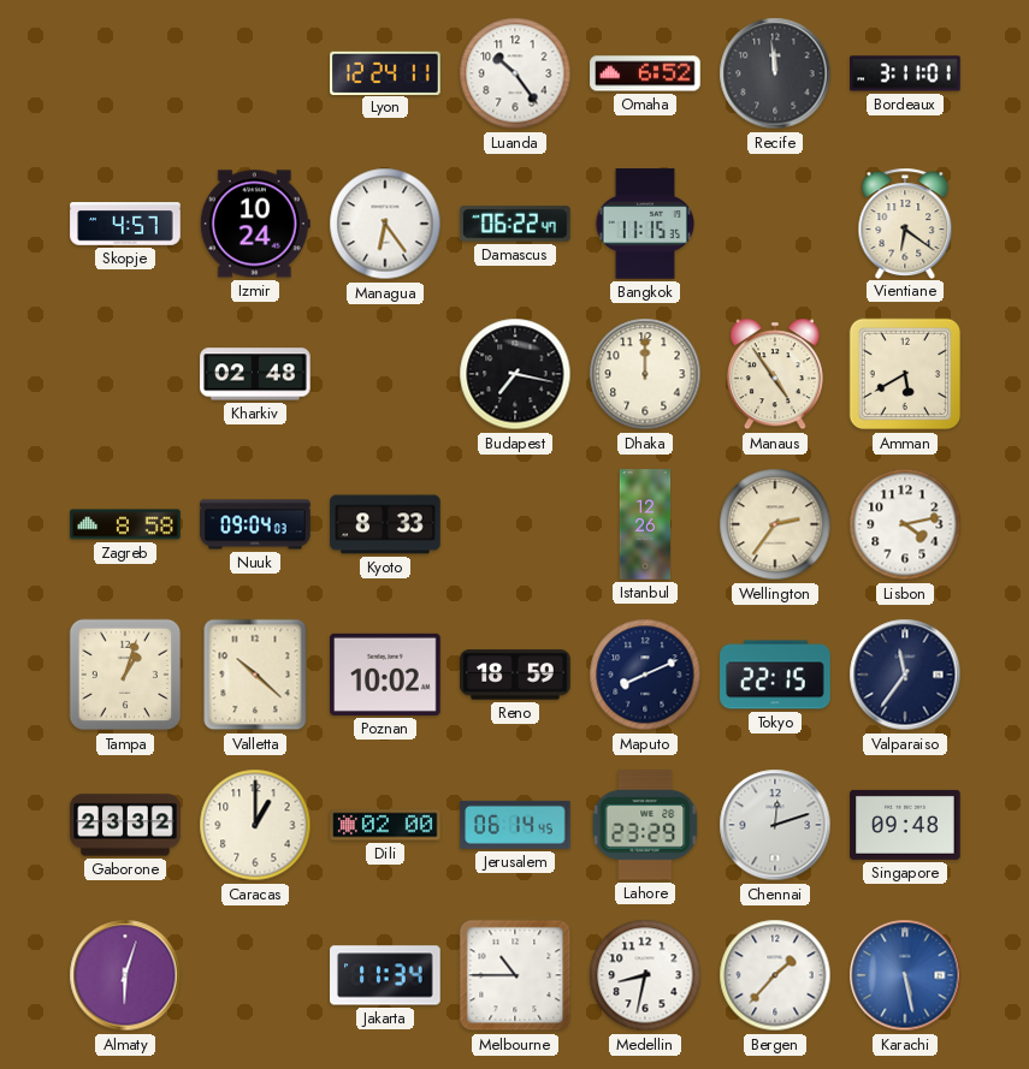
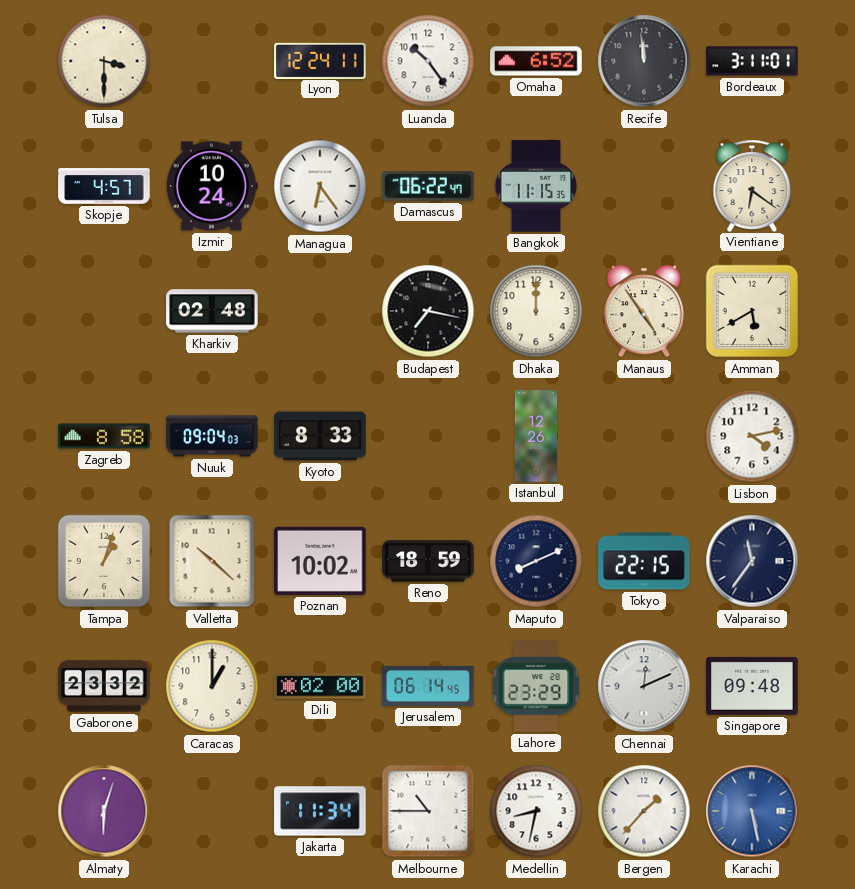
Tulsa: none -> 3:30
Wellington: 2:36 -> none
Chennai: 12:12 -> 12:11
